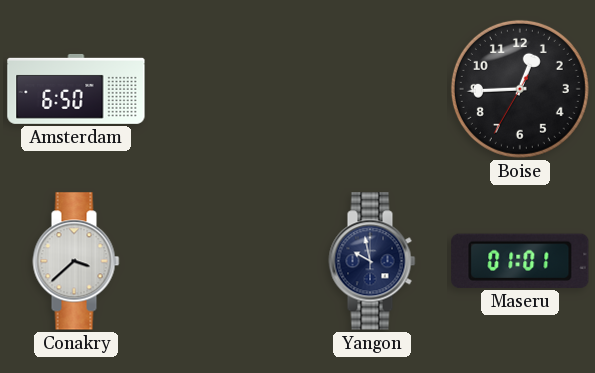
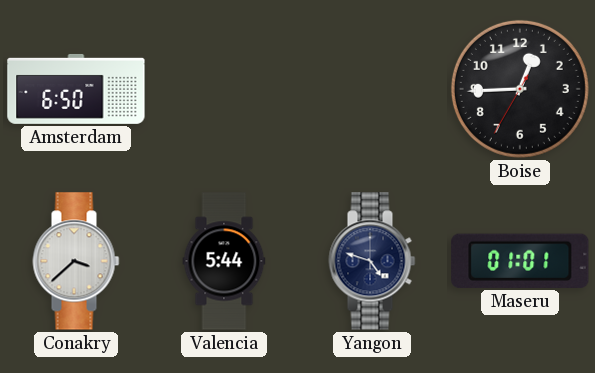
Valencia: none -> 5:44
Yangon: 9:58 -> 4:48
